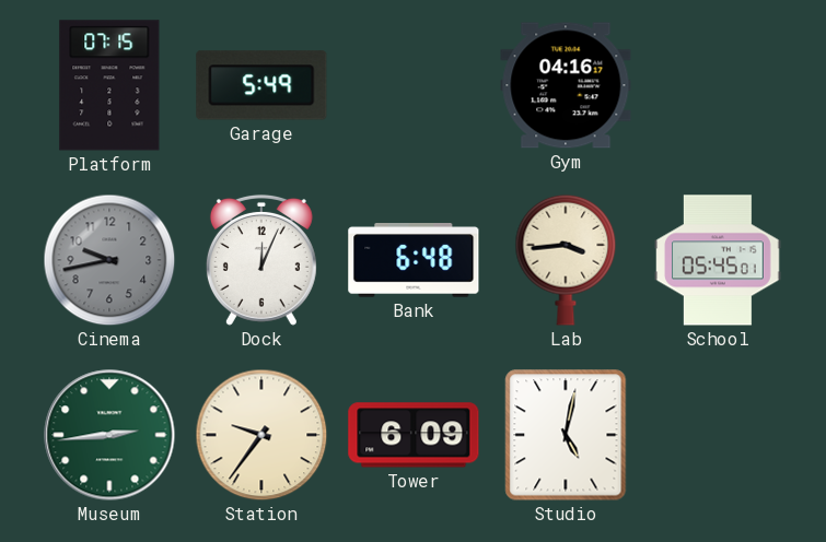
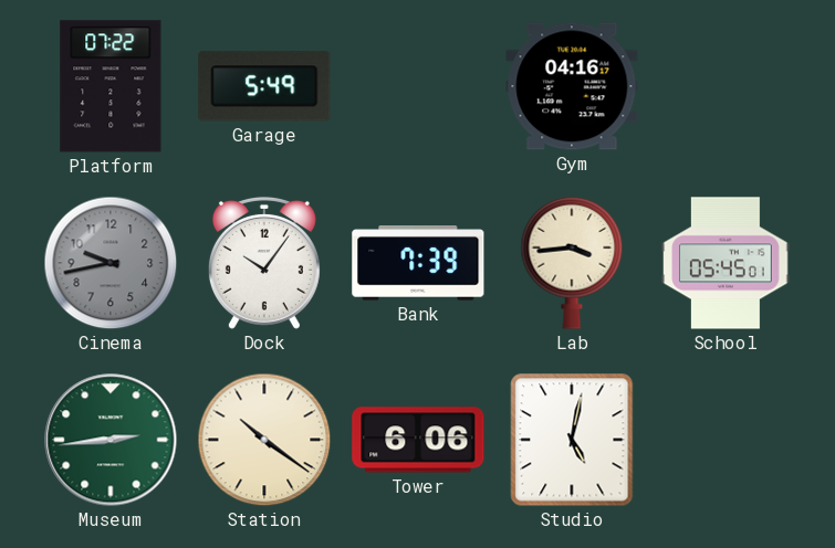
Platform: 07:15 -> 07:22
Dock: 12:04 -> 10:06
Bank: 6:48 -> 7:39
Station: 9:36 -> 10:21
Tower: 6:09 -> 6:06
